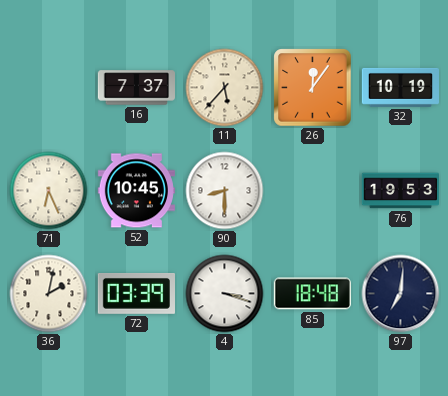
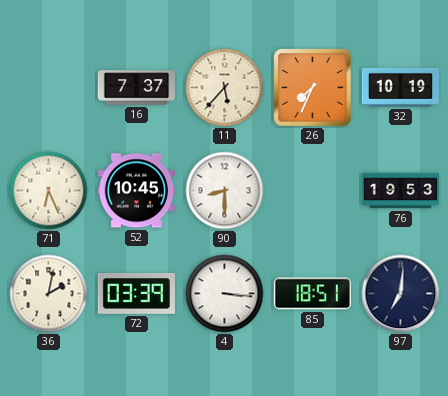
26: 12:06 -> 7:34
4: 3:18 -> 3:16
85: 18:48 -> 18:51
